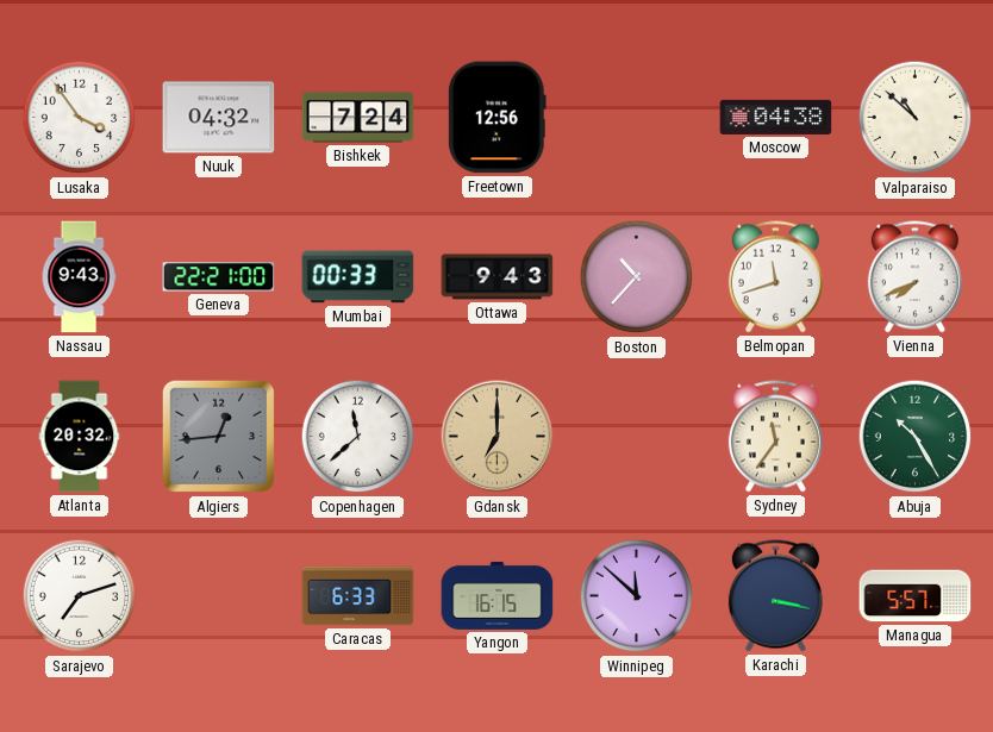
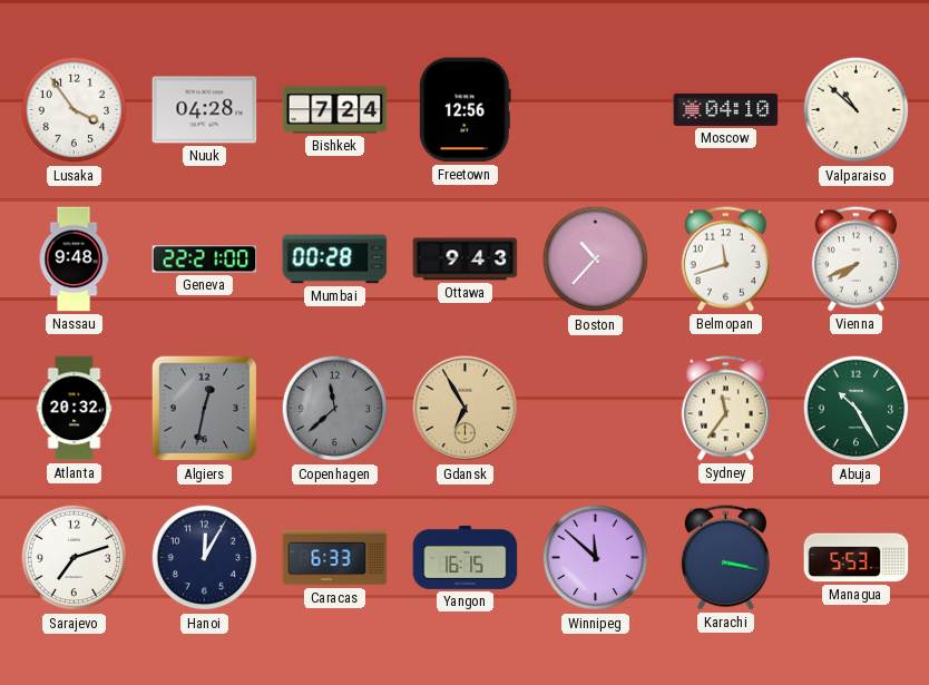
Nuuk: 04:32 -> 04:28
Moscow: 04:38 -> 04:10
Nassau: 9:43 -> 9:48
Mumbai: 00:33 -> 00:28
Algiers: 12:44 -> 12:32
Copenhagen dial: white -> grey
Gdansk: 7:00 -> 6:55
Hanoi: none -> 12:05
Managua: 5:57 -> 5:53
